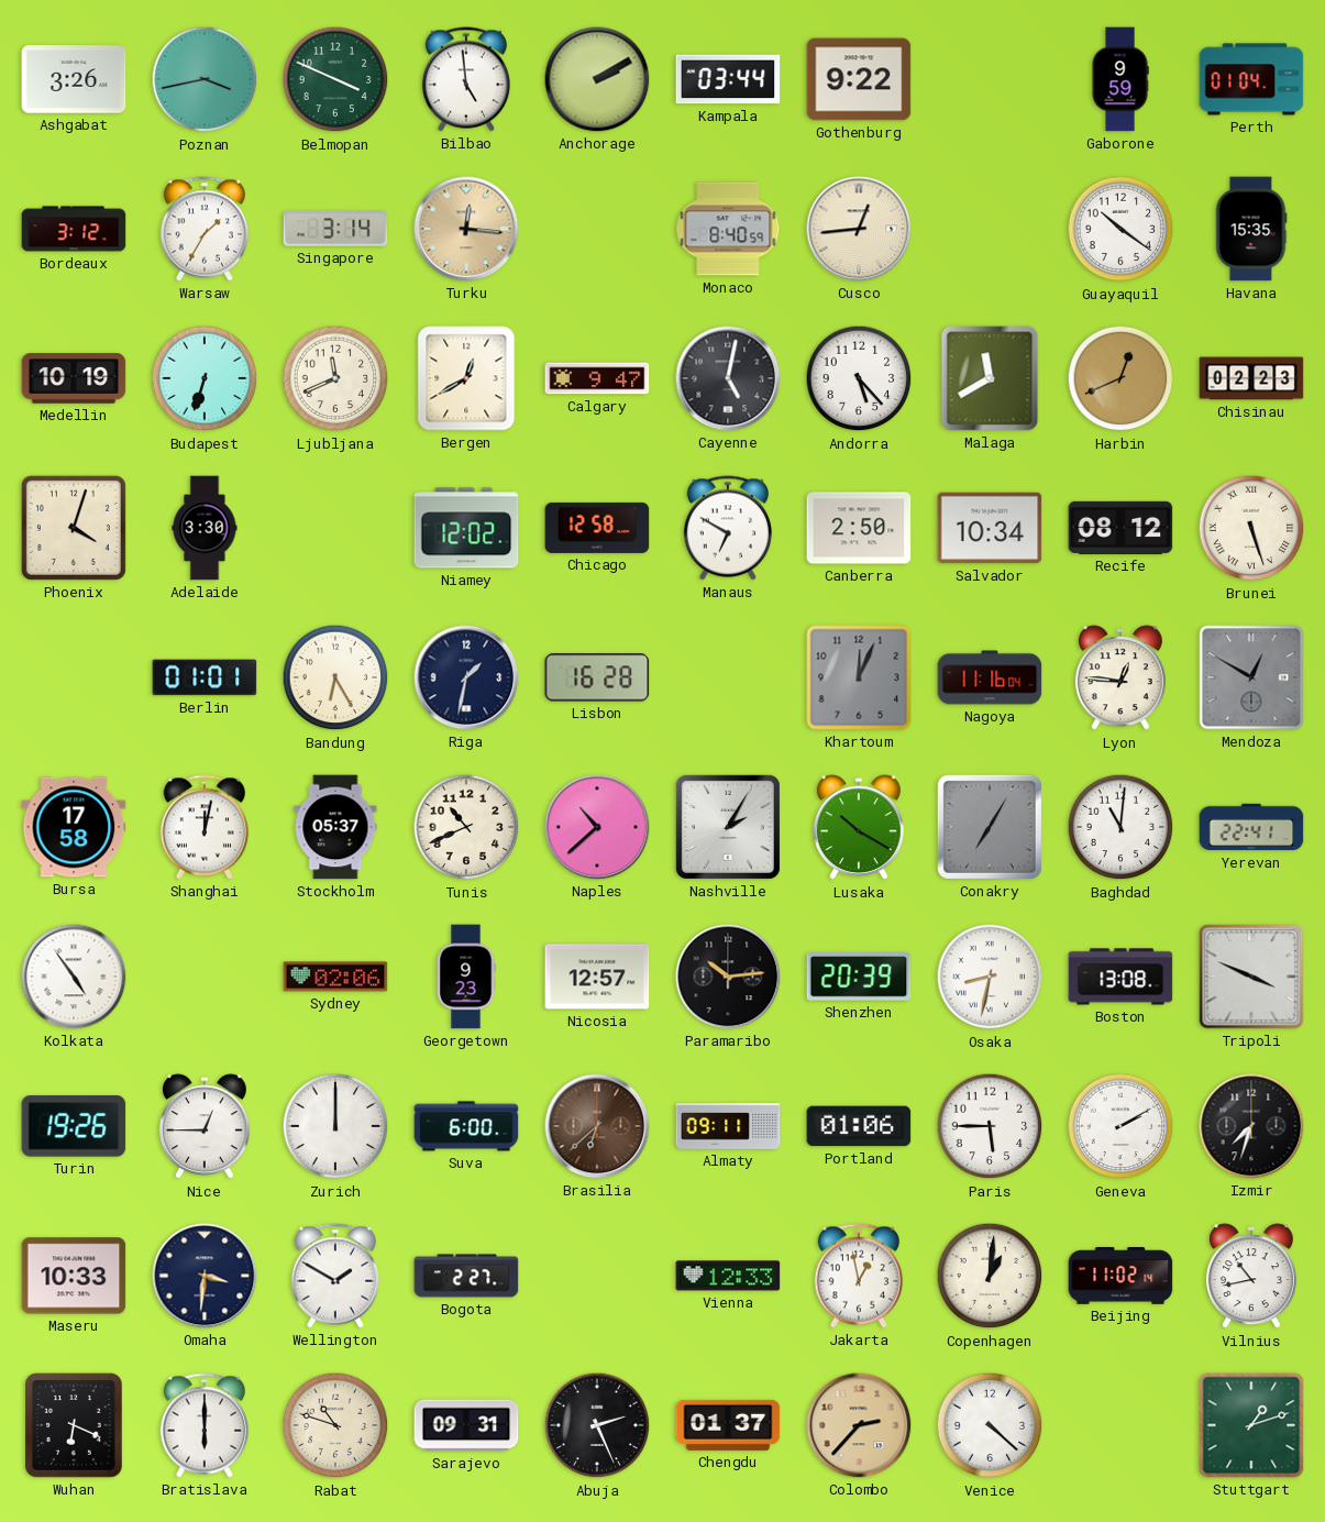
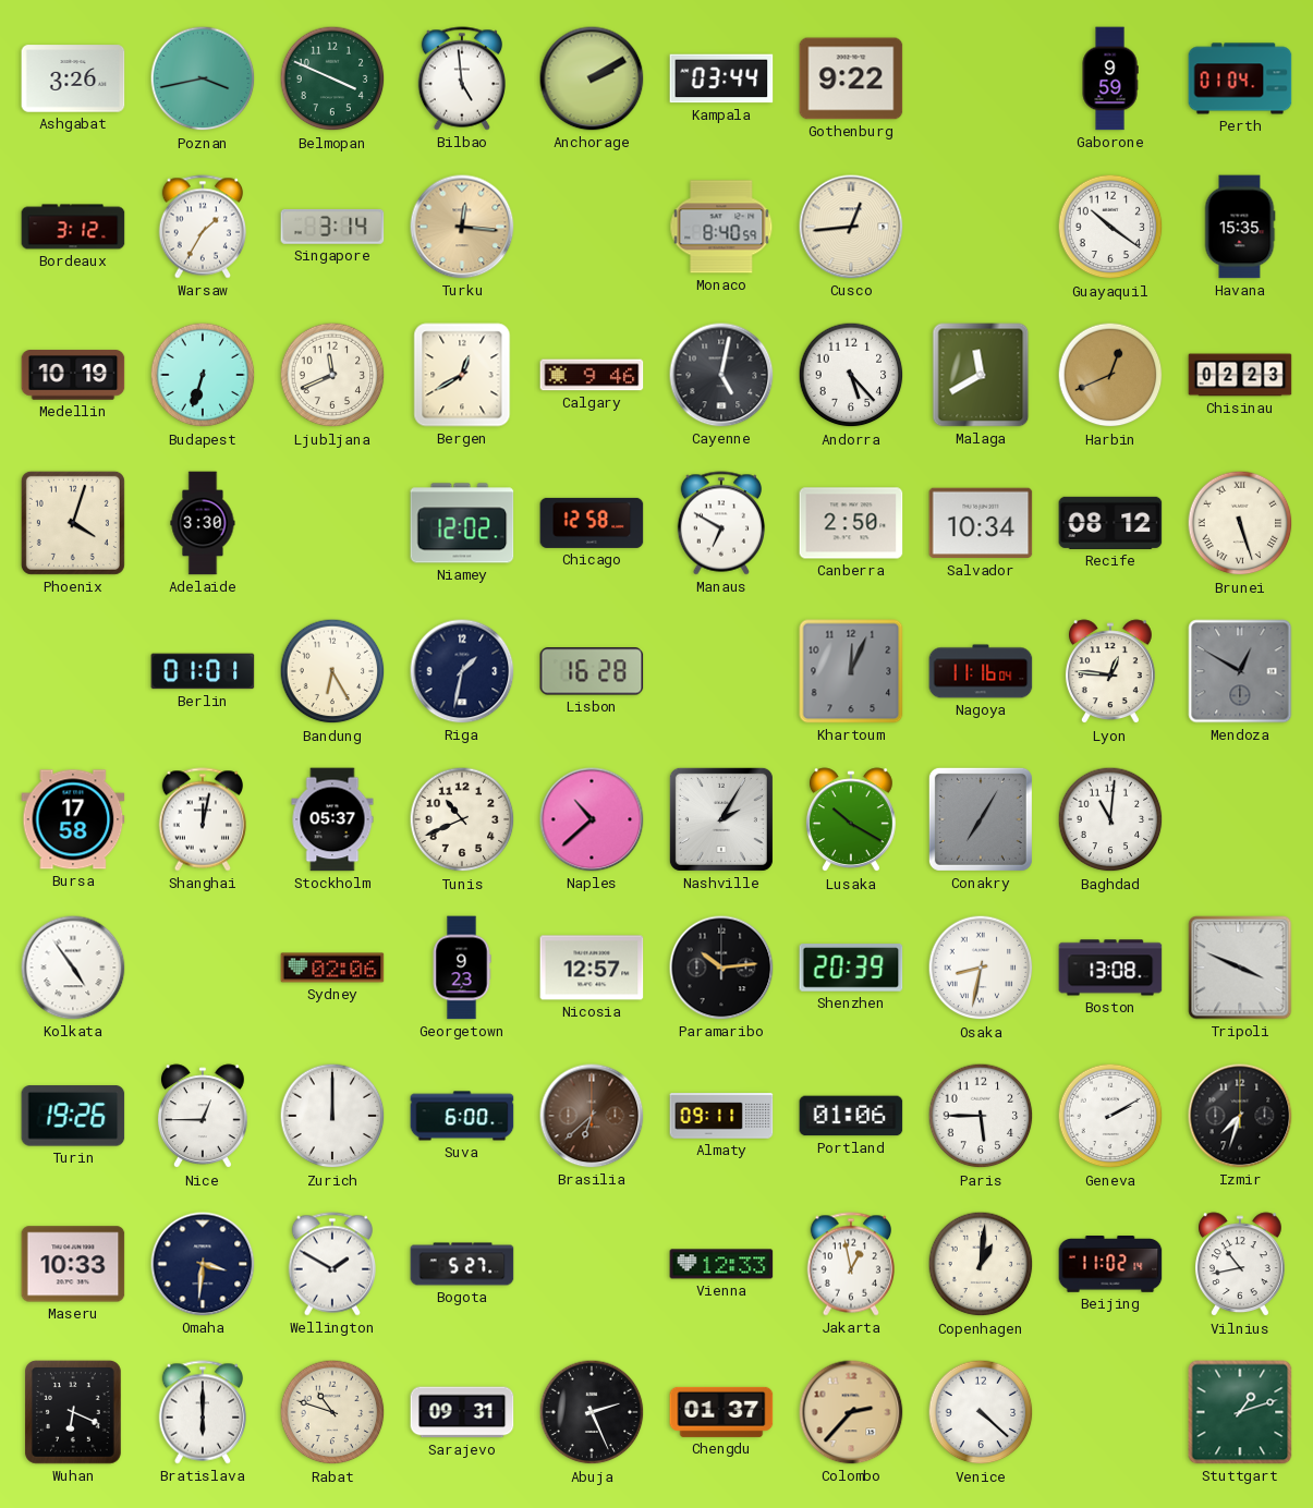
Calgary: 9:47 -> 9:46
Yerevan: 22:41 -> none
Bogota: 2:27 -> 5:27
